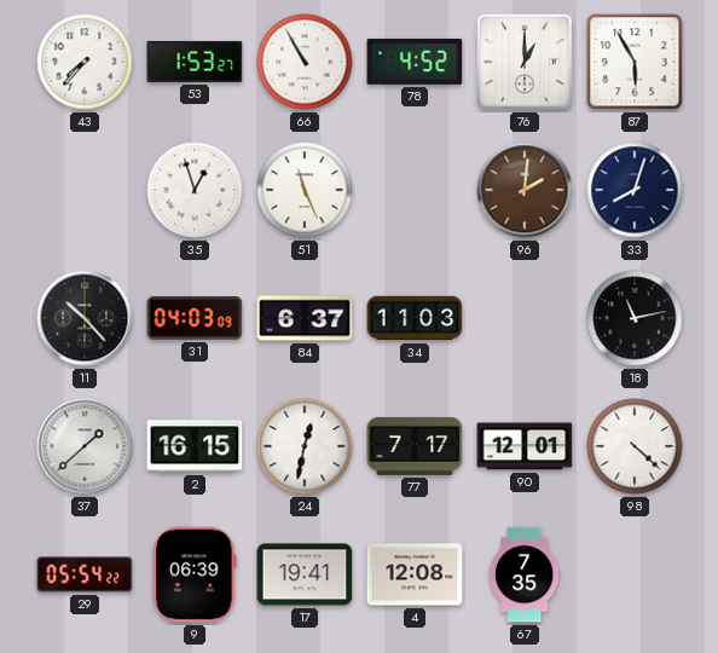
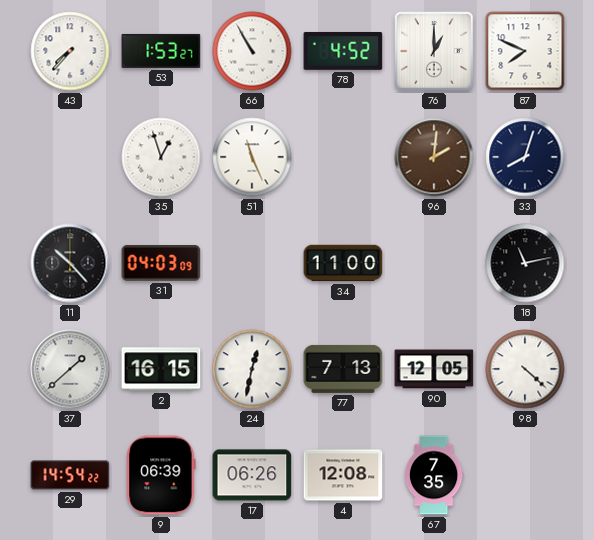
87: 5:55 -> 7:49
84: 6:37 -> none
34: 11:03 -> 11:00
77: 7:17 -> 7:13
90: 12:01 -> 12:05
29: 05:54 -> 14:54
17: 19:41 -> 06:26
